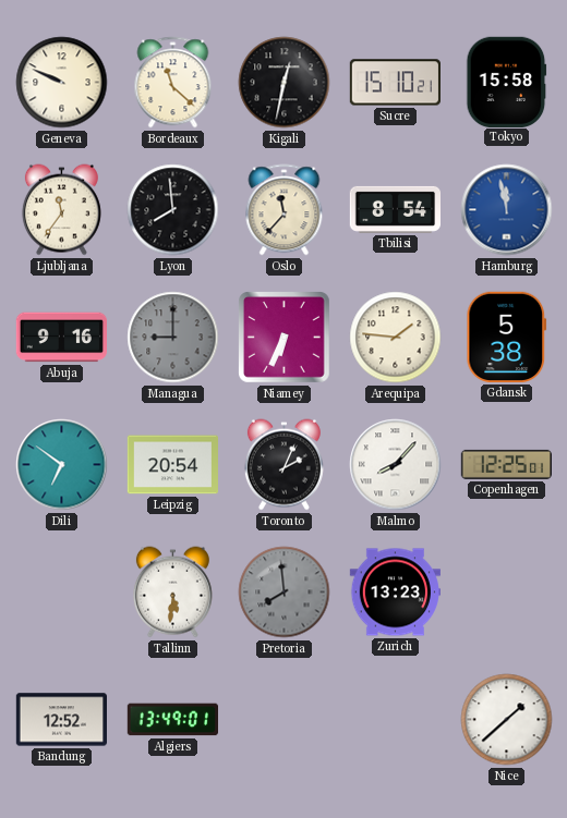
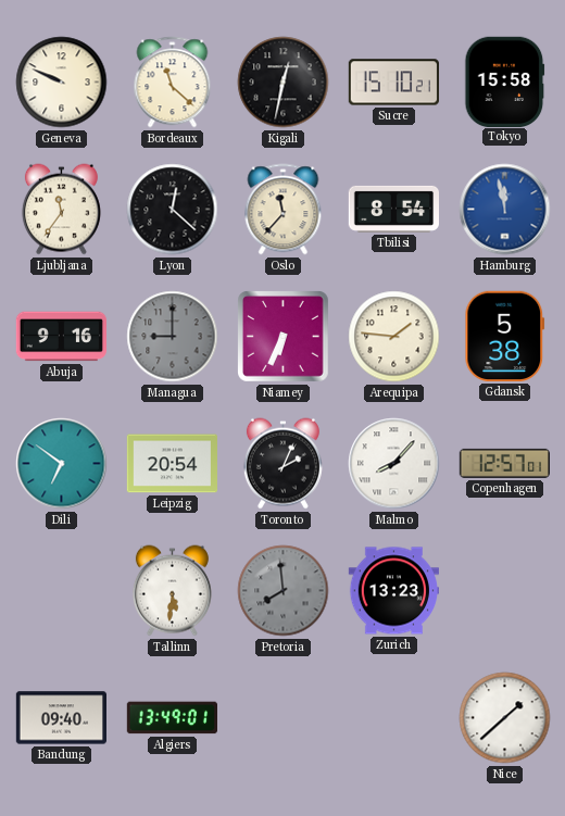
Lyon: 7:59 -> 12:22
Copenhagen: 12:25 -> 12:57
Bandung: 12:52 -> 09:40
